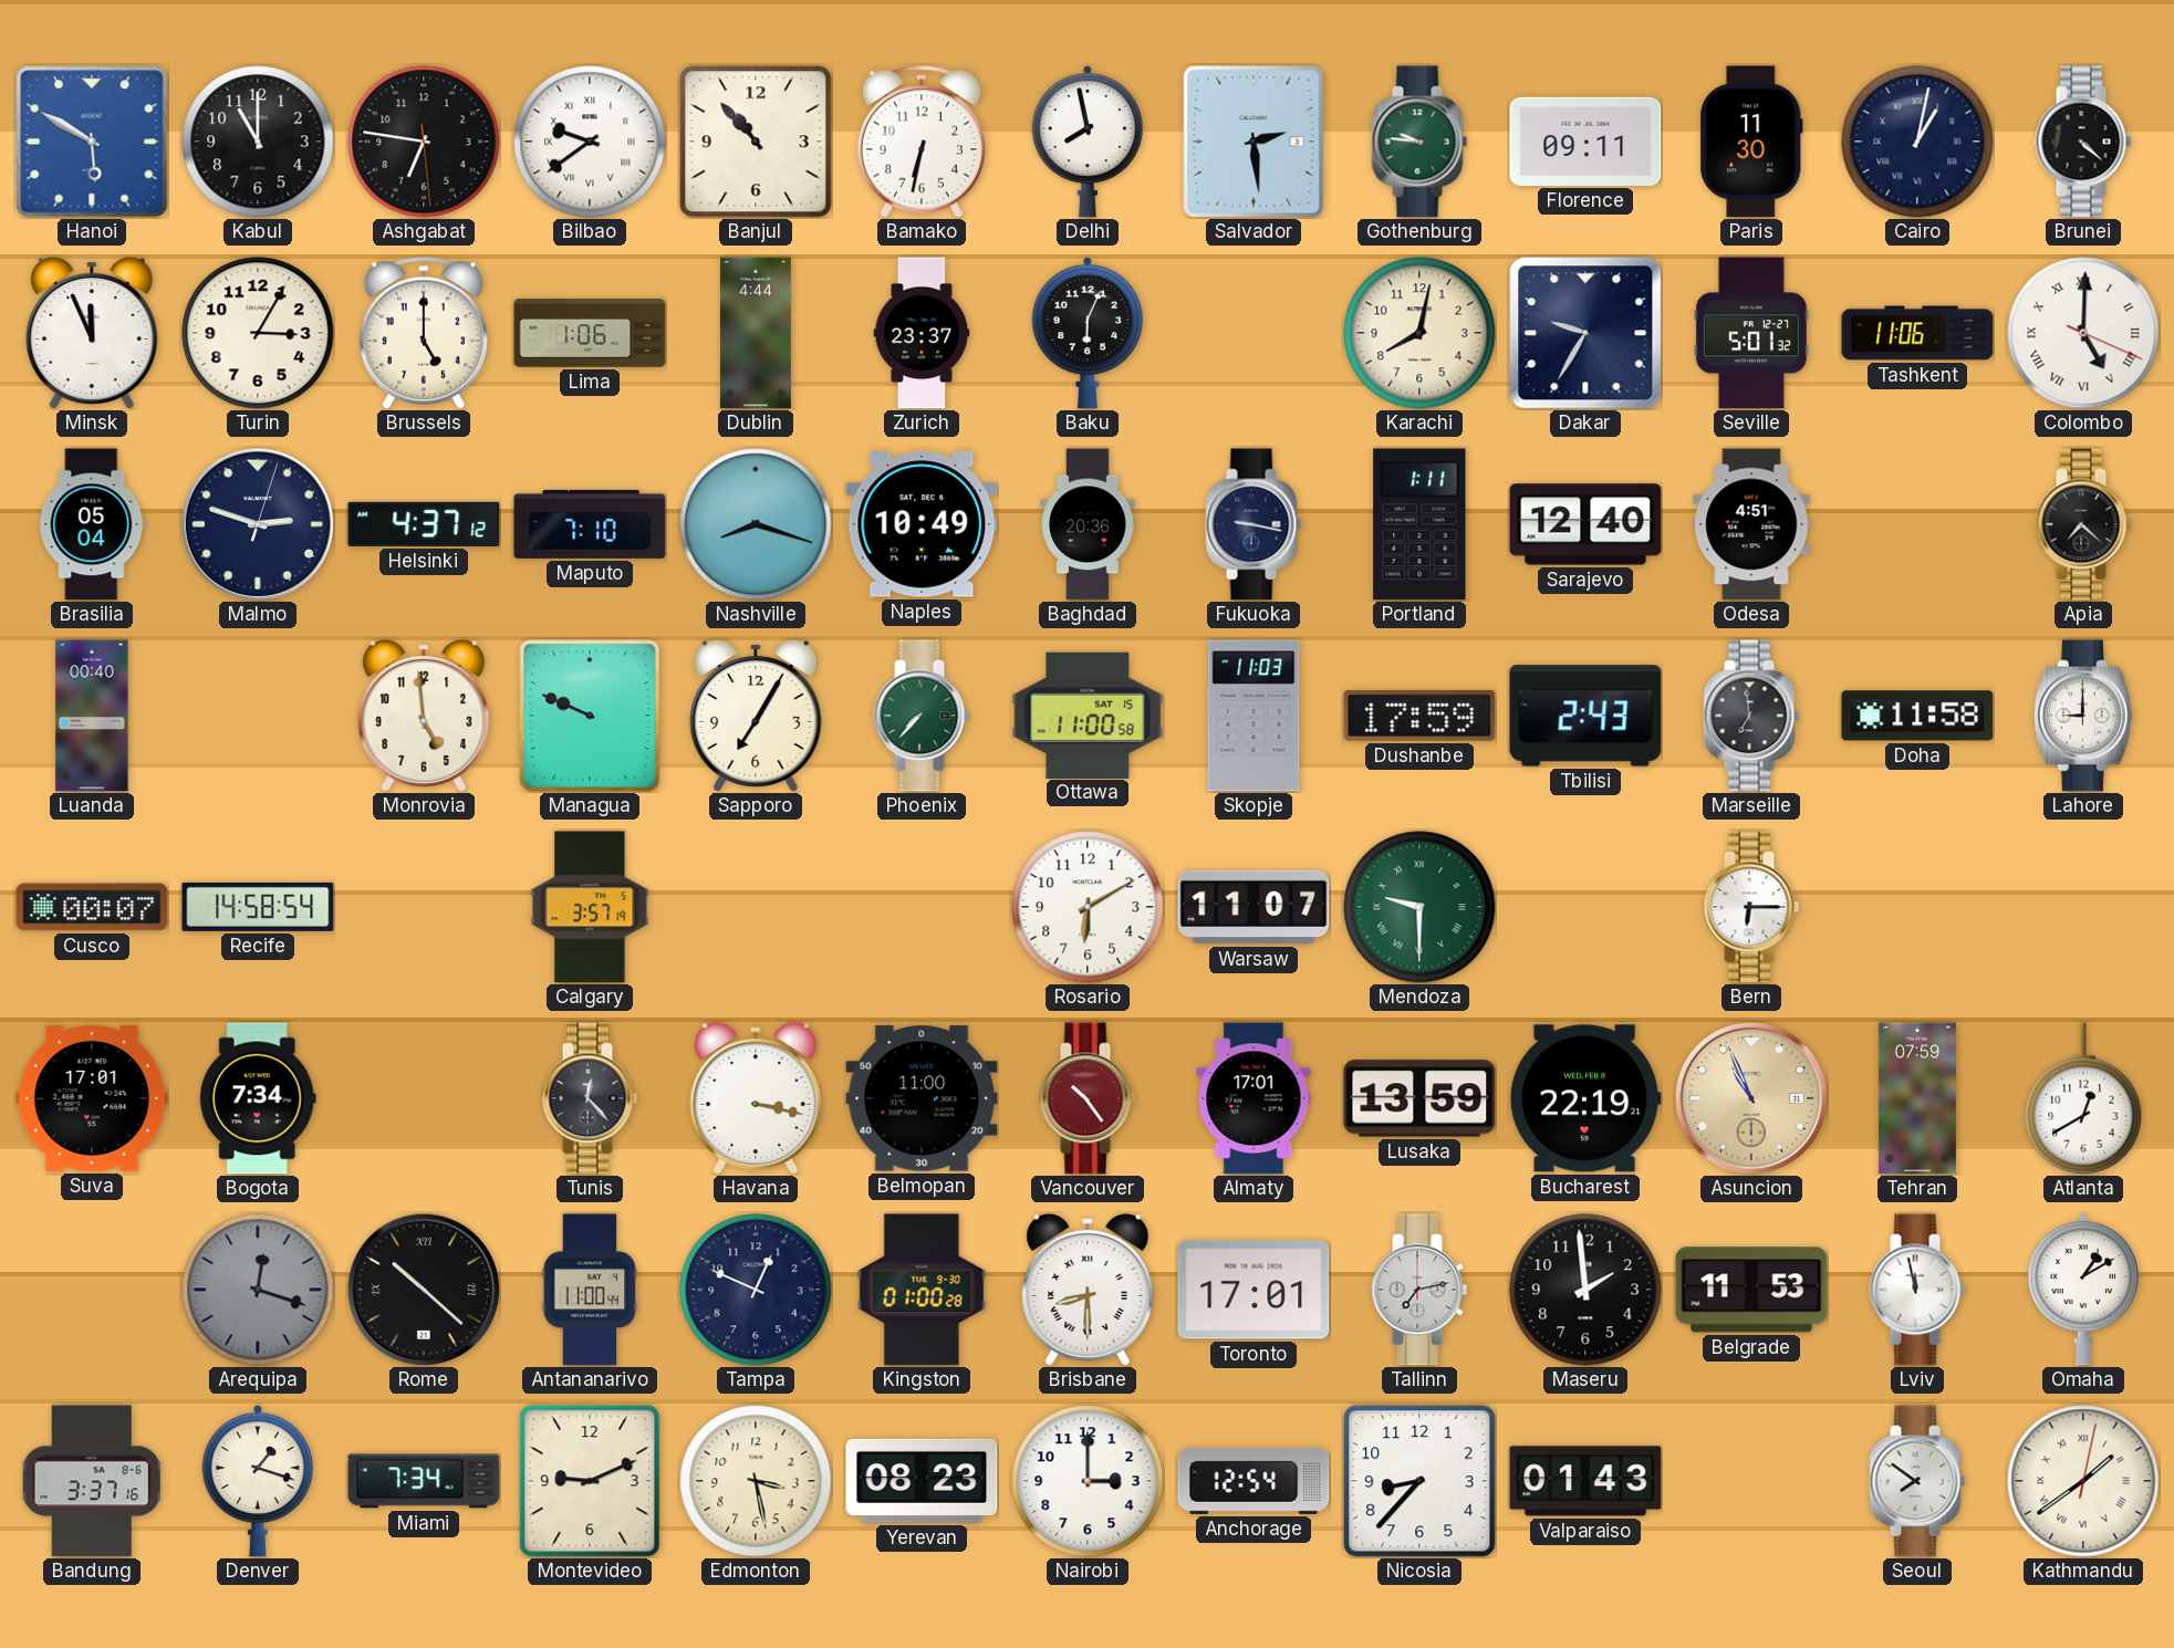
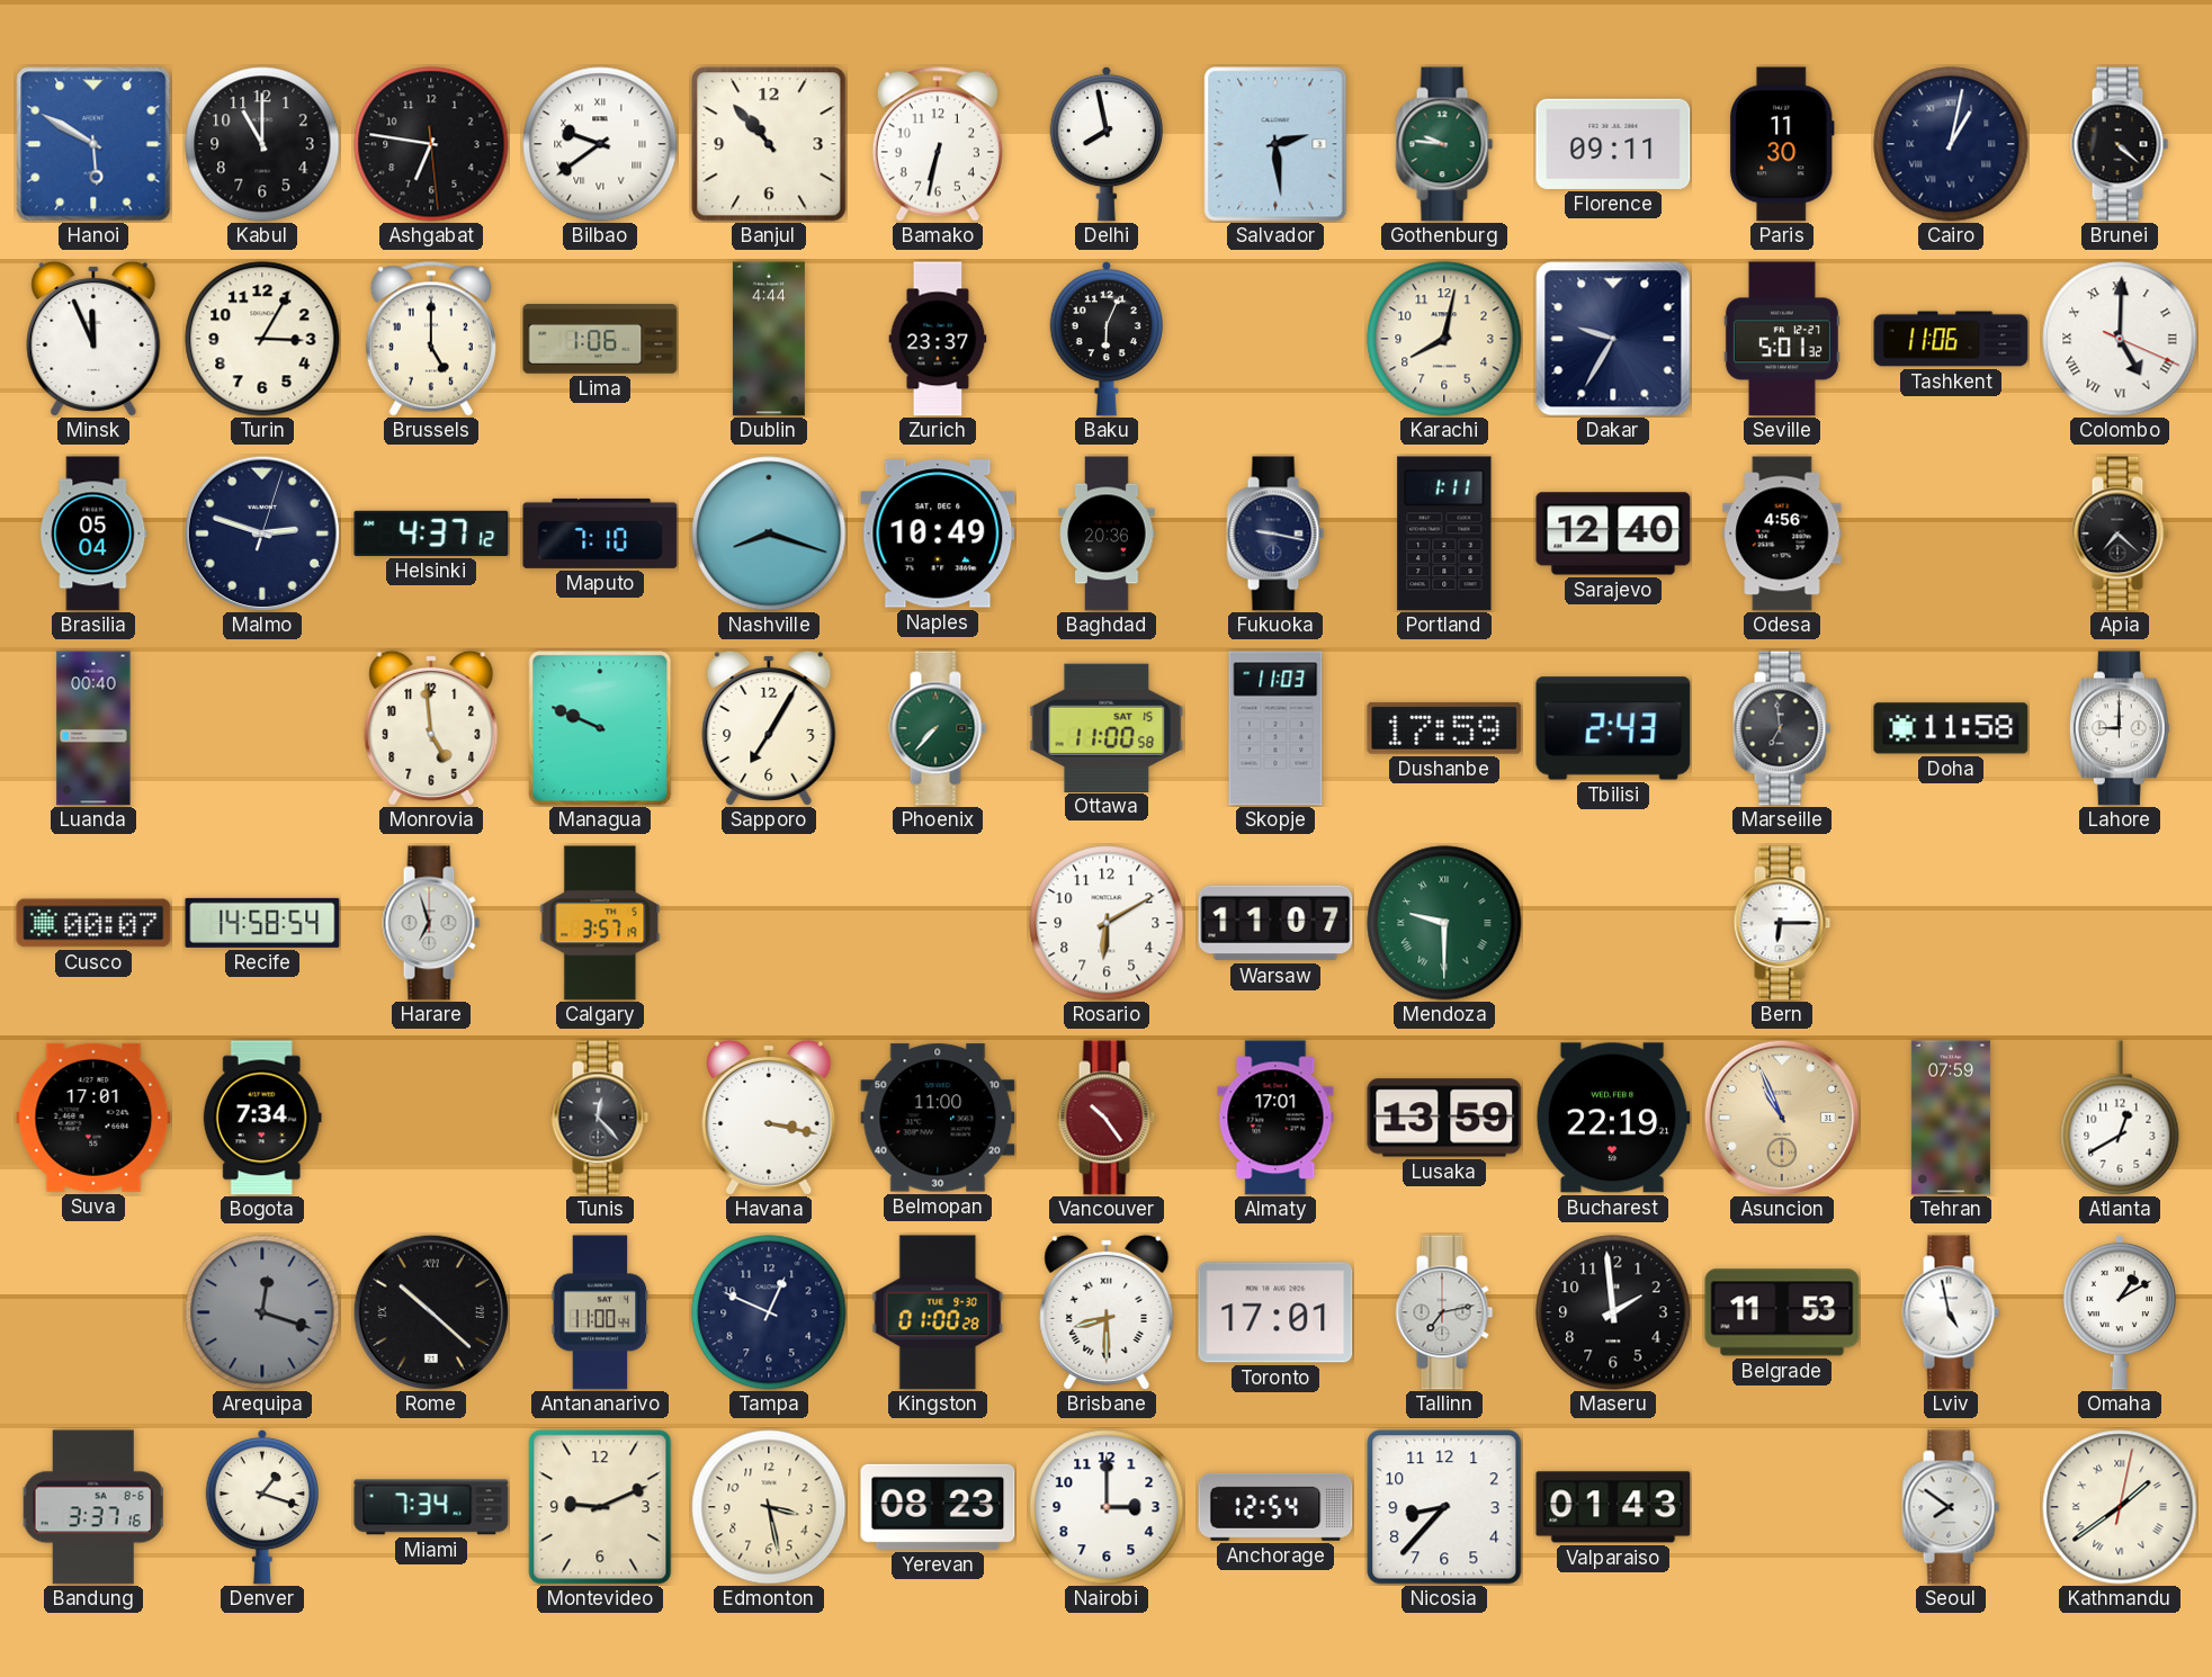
Odesa: 4:51 -> 4:56
Harare: none -> 6:57
Lviv: 11:58 -> 4:58
